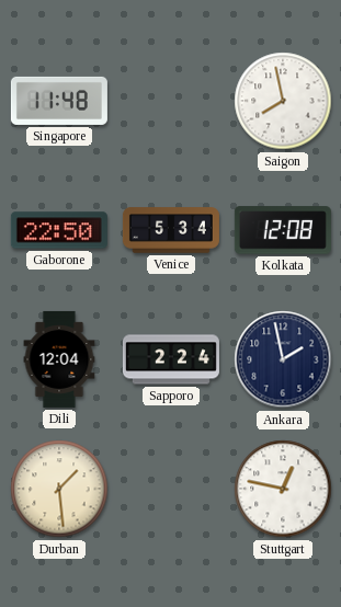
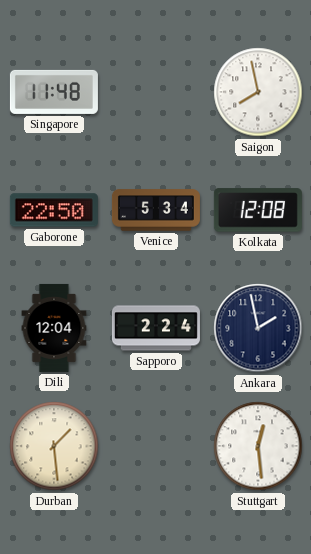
Stuttgart: 12:47 -> 12:29
